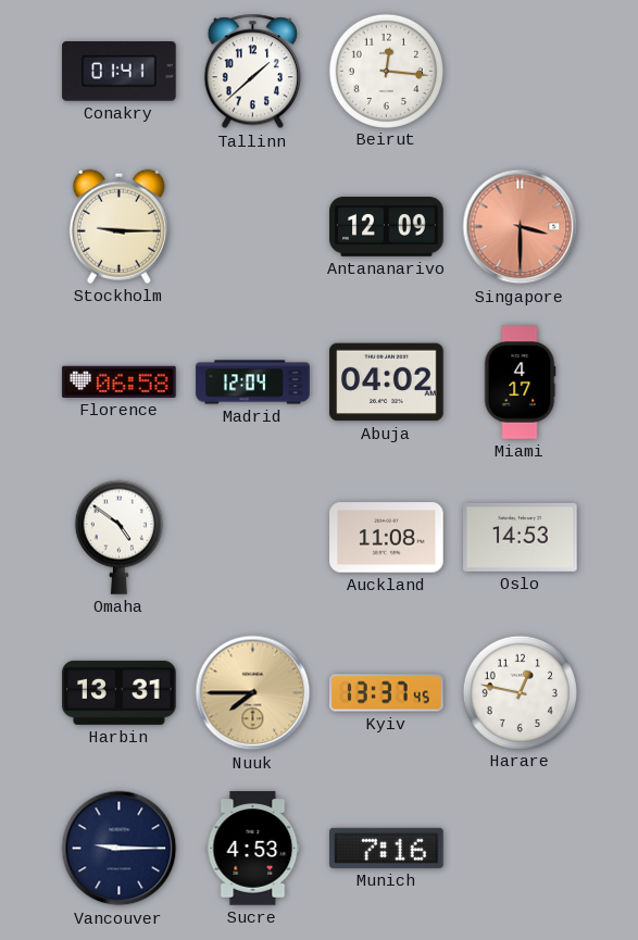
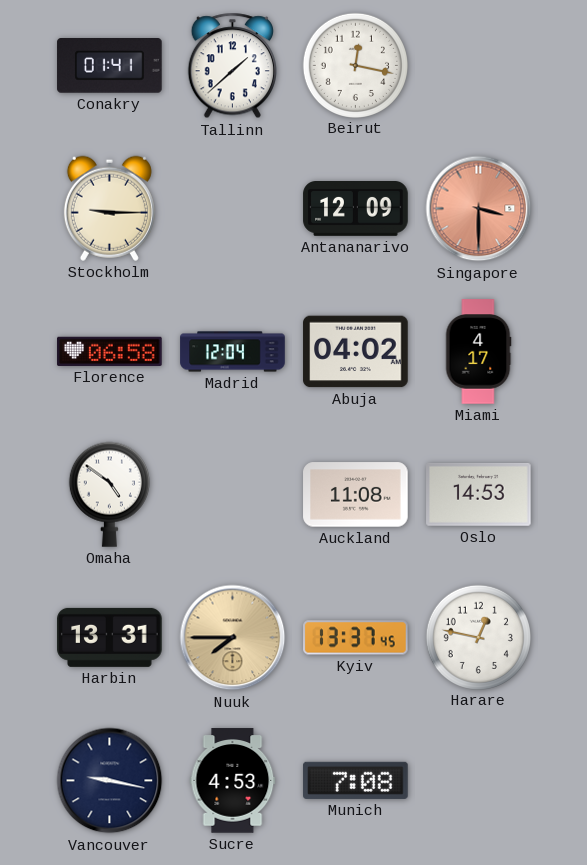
Beirut: 12:16 -> 12:17
Vancouver: 9:15 -> 9:17
Munich: 7:16 -> 7:08
